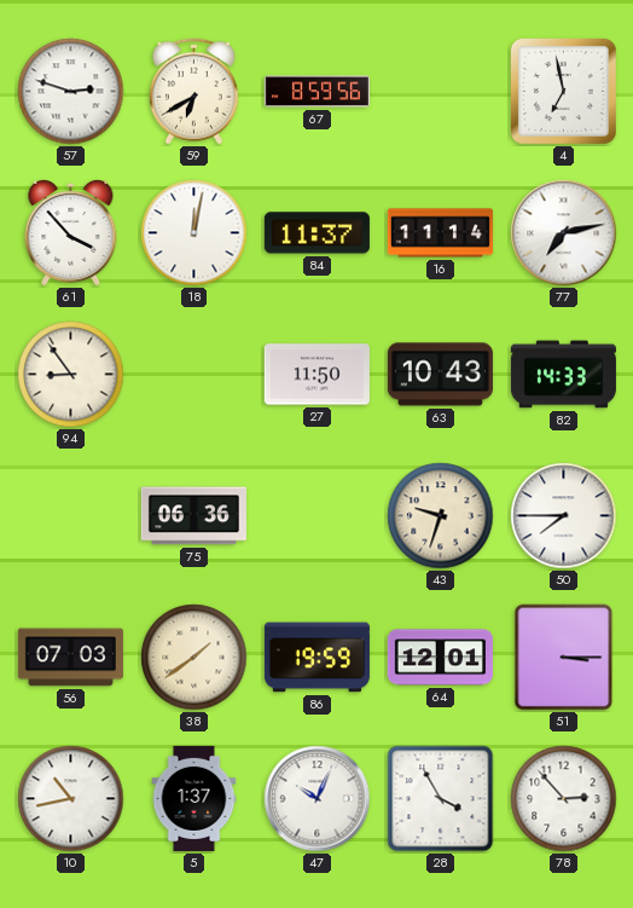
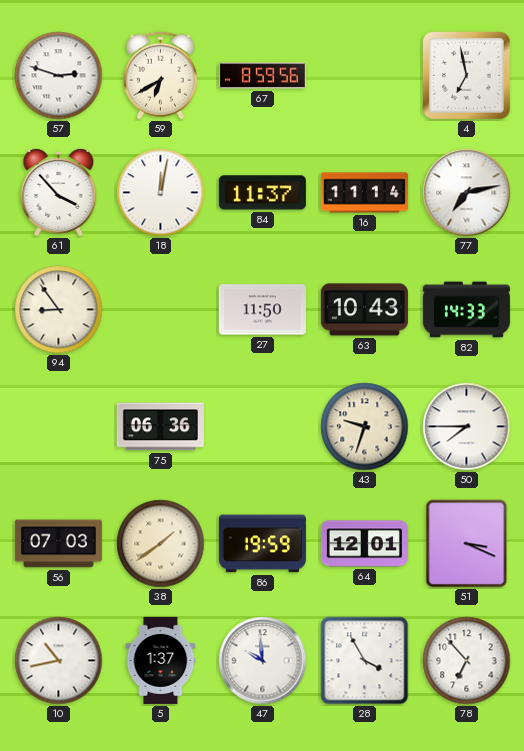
51: 3:15 -> 3:19
47: 10:04 -> 9:59
78: 2:53 -> 6:53
